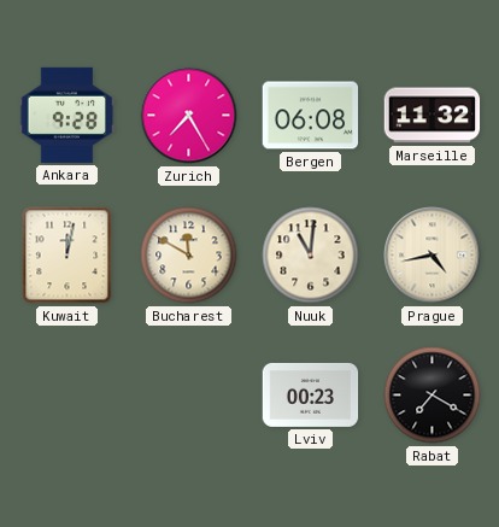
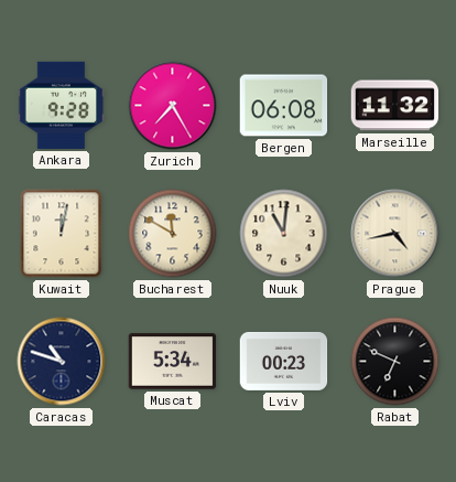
Caracas: none -> 10:48
Muscat: none -> 5:34
Rabat: 7:20 -> 6:49
